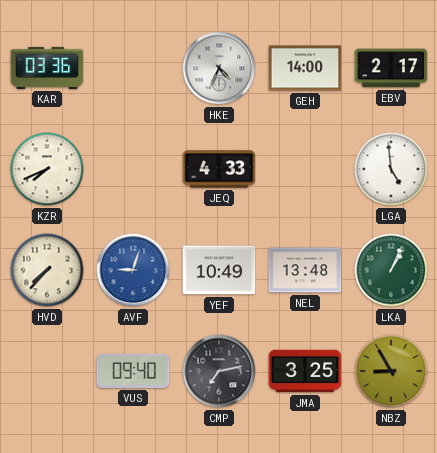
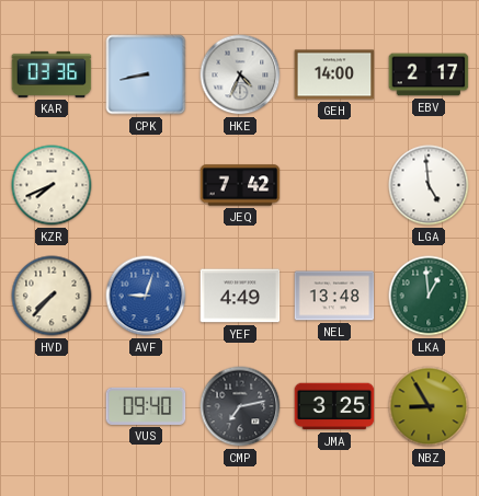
CPK: none -> 8:43
JEQ: 4:33 -> 7:42
YEF: 10:49 -> 4:49
LKA: 1:04 -> 12:59
